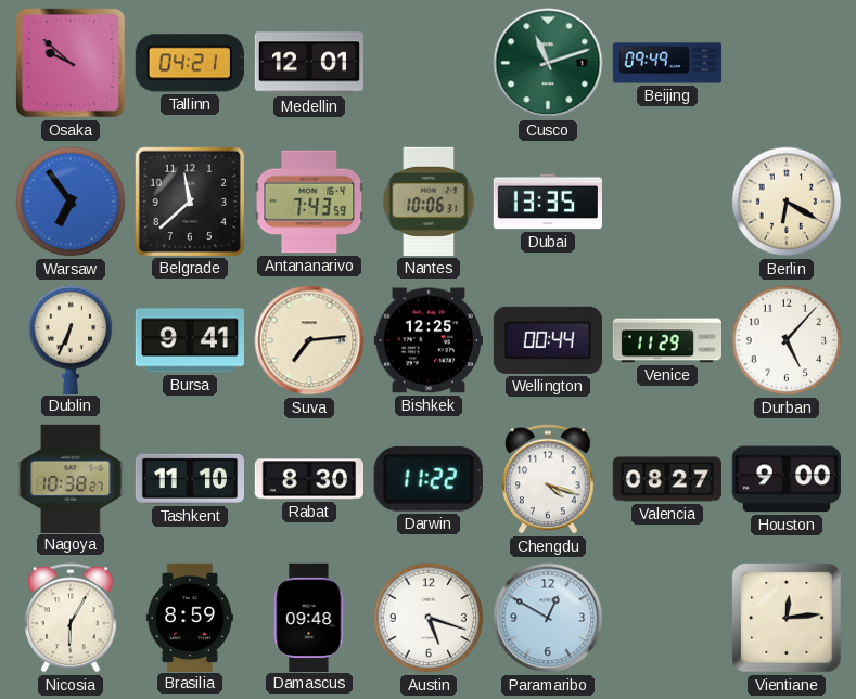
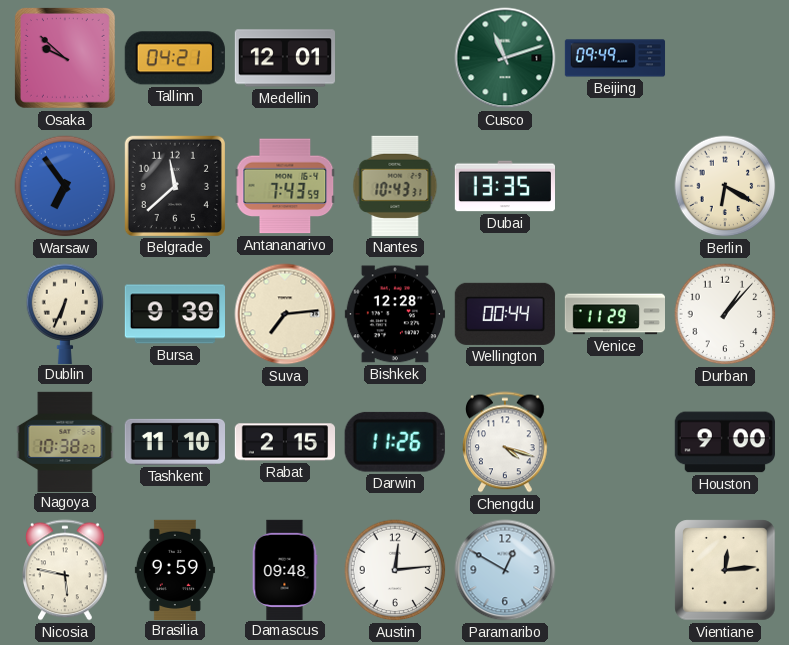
Nantes: 10:06 -> 10:43
Bursa: 9:41 -> 9:39
Bishkek: 12:25 -> 12:28
Durban: 5:07 -> 1:07
Rabat: 8:30 -> 2:15
Darwin: 11:22 -> 11:26
Valencia: 08:27 -> none
Nicosia: 6:05 -> 5:47
Brasilia: 8:59 -> 9:59
Austin: 5:18 -> 12:14
